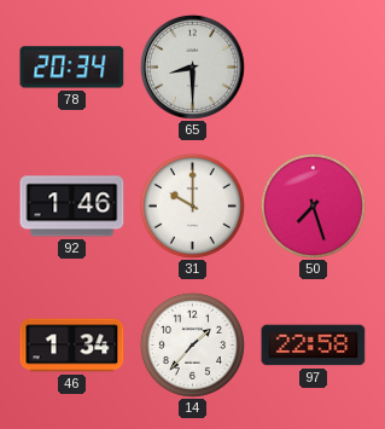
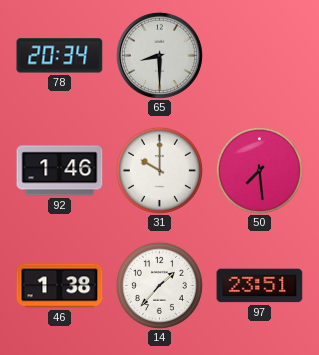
50: 7:27 -> 7:29
46: 1:34 -> 1:38
97: 22:58 -> 23:51
